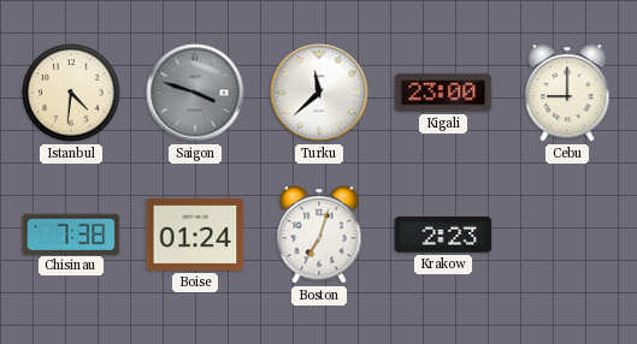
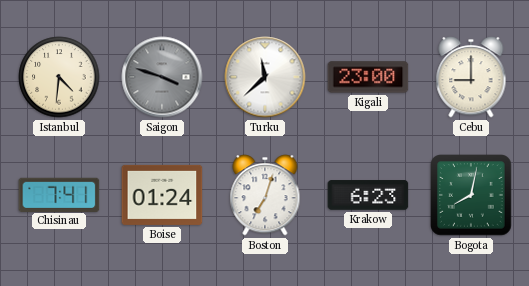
Chisinau: 7:38 -> 7:41
Krakow: 2:23 -> 6:23
Bogota: none -> 8:02
